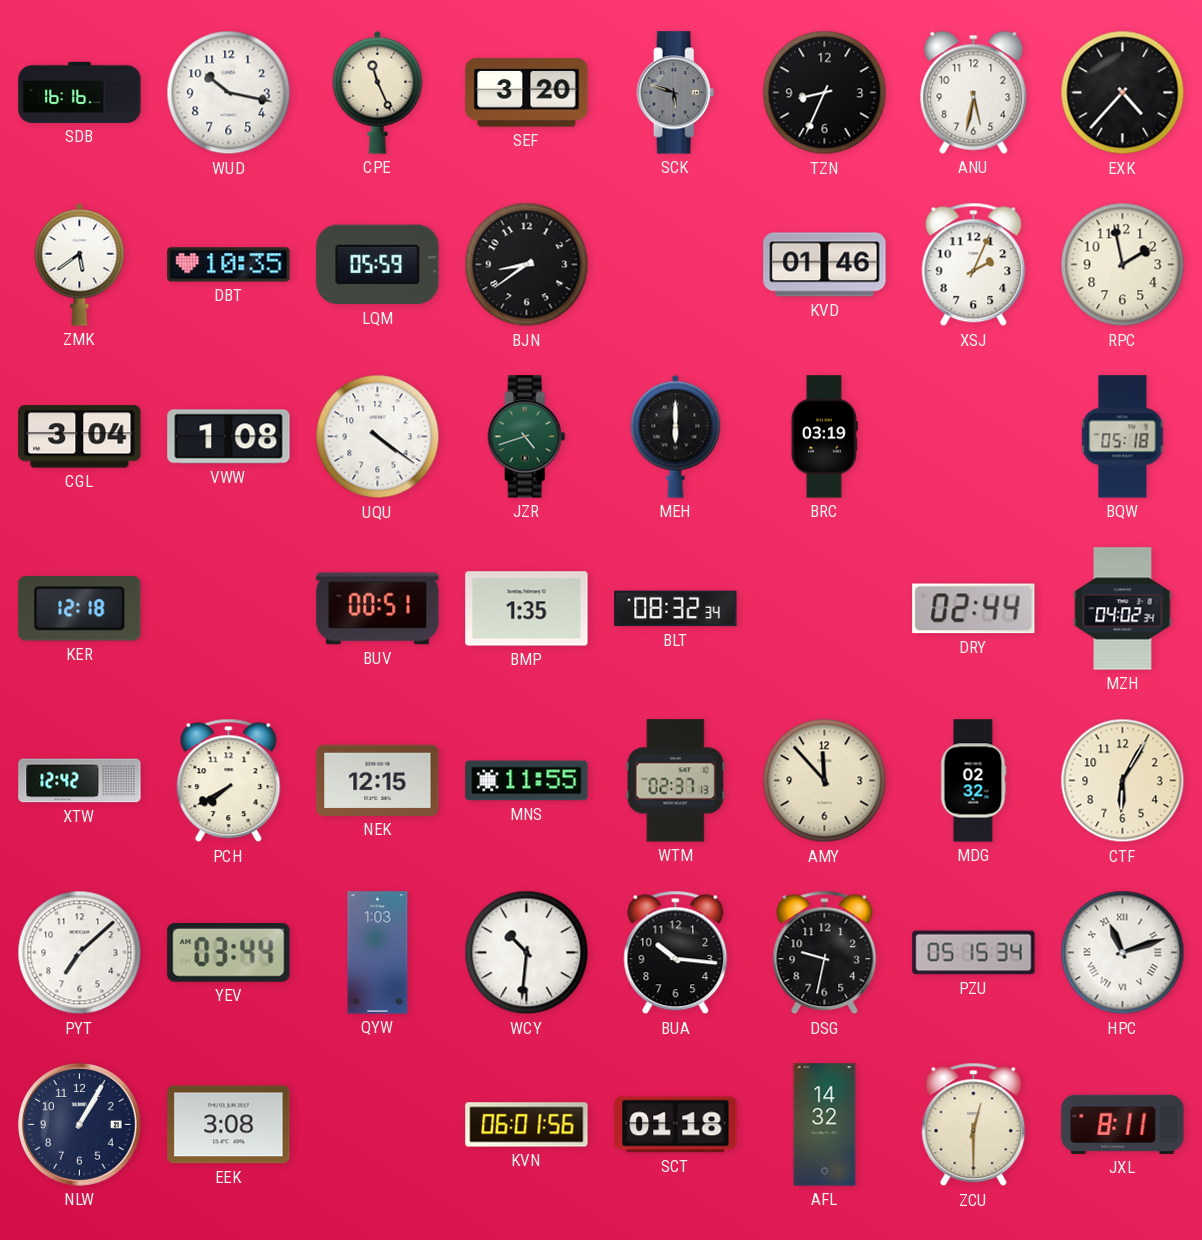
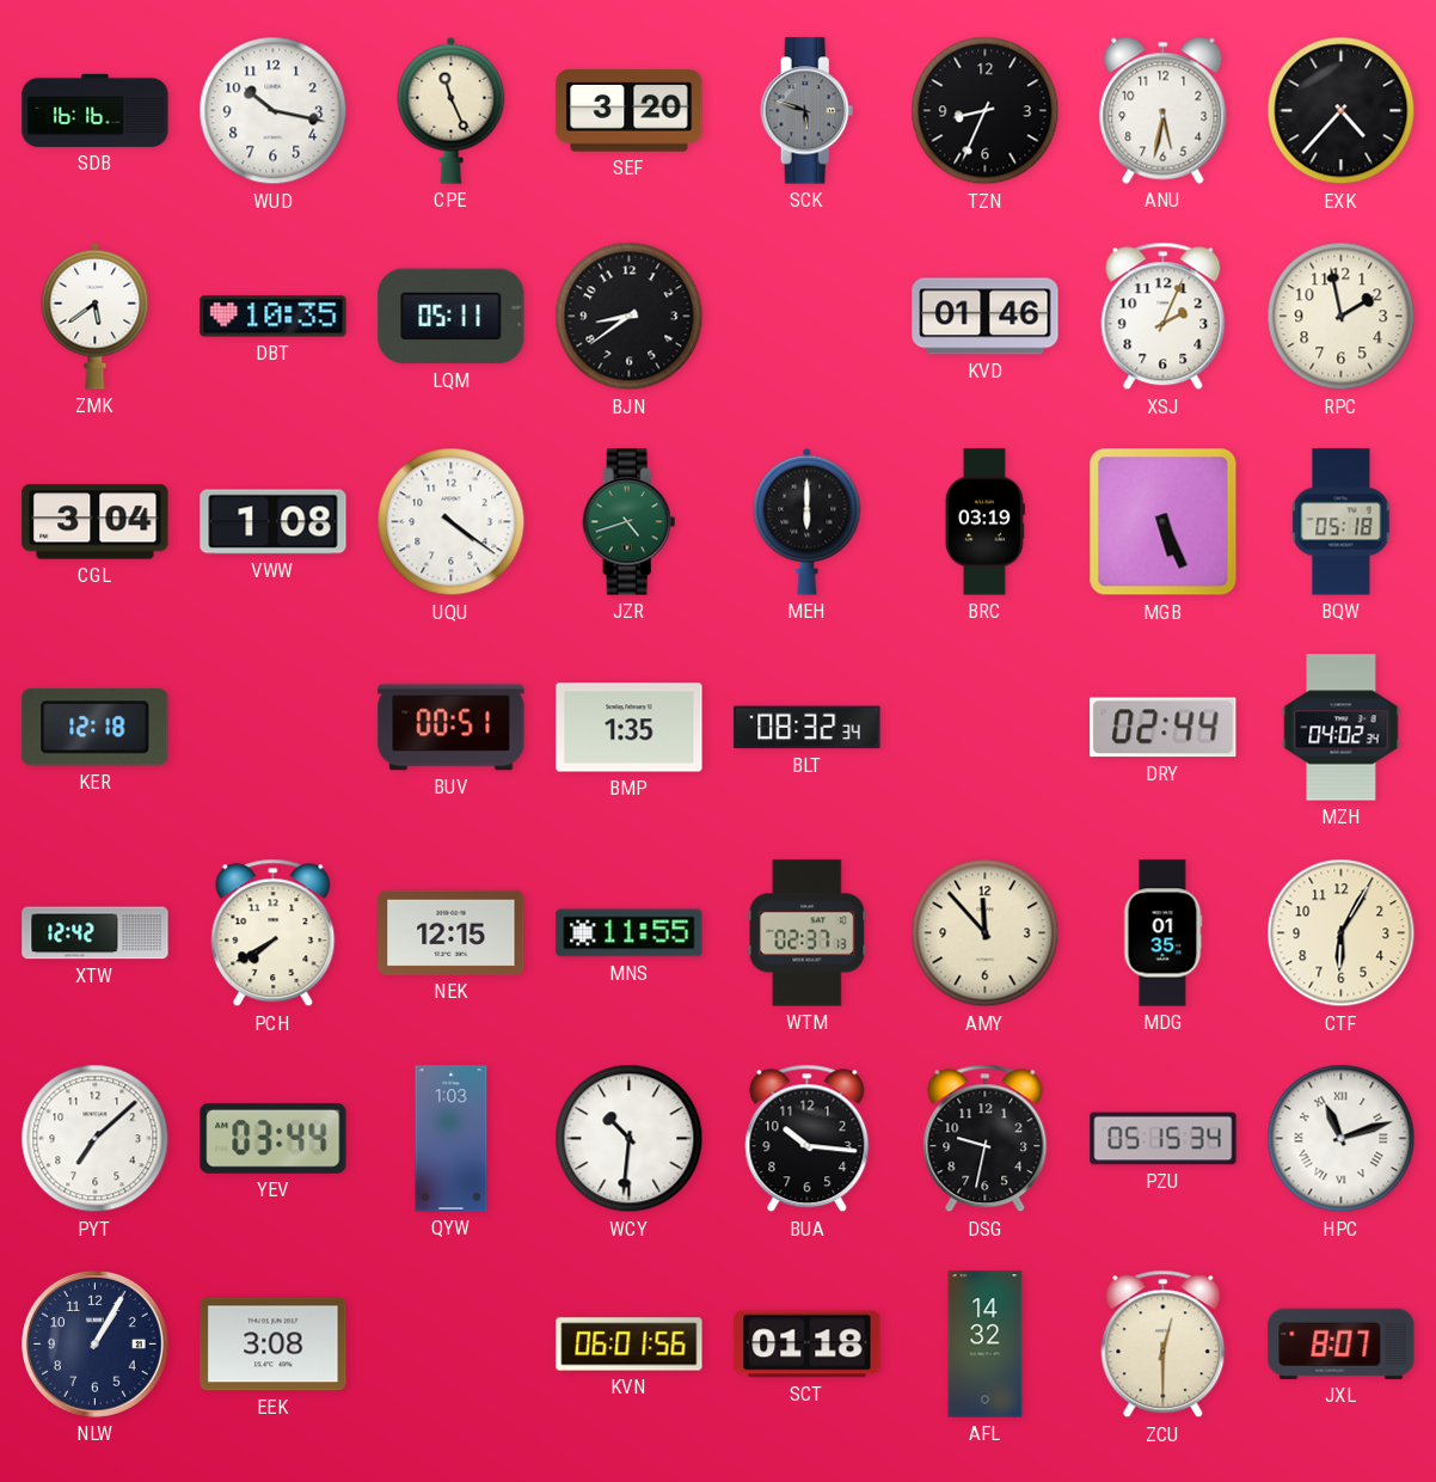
LQM: 05:59 -> 05:11
MGB: none -> 5:26
MDG: 02:32 -> 01:35
JXL: 8:11 -> 8:07
